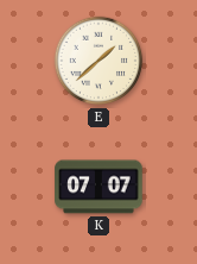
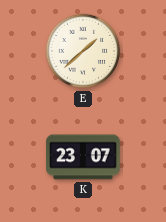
K: 07:07 -> 23:07
